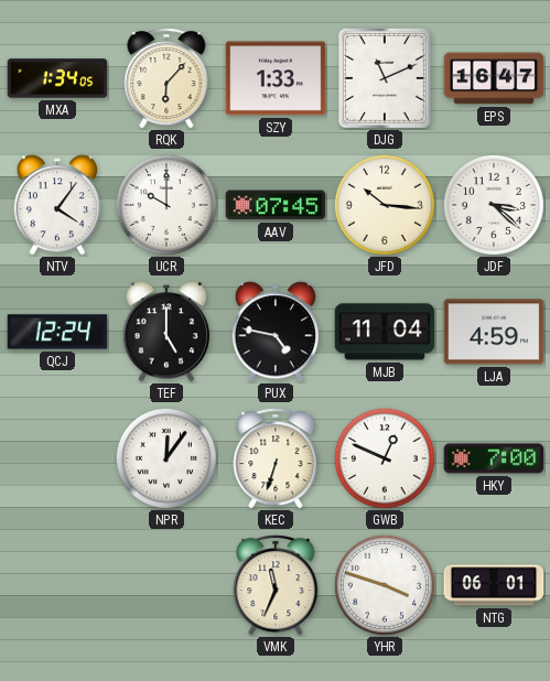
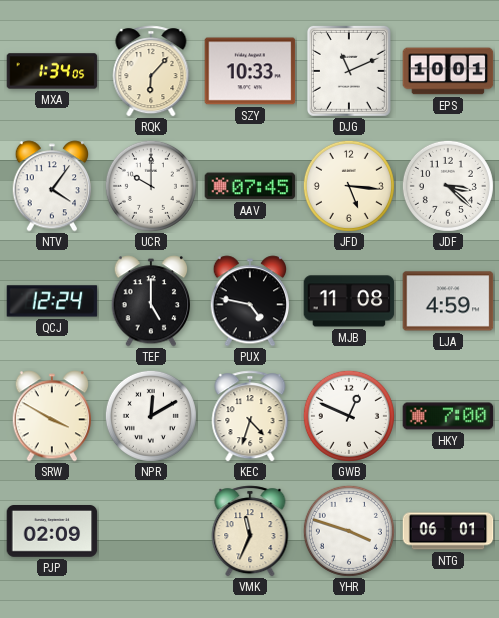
SZY: 1:33 -> 10:33
EPS: 16:47 -> 10:01
JFD: 10:16 -> 5:16
MJB: 11:04 -> 11:08
SRW: none -> 3:50
NPR: 12:06 -> 12:10
KEC: 6:33 -> 4:33
PJP: none -> 02:09
